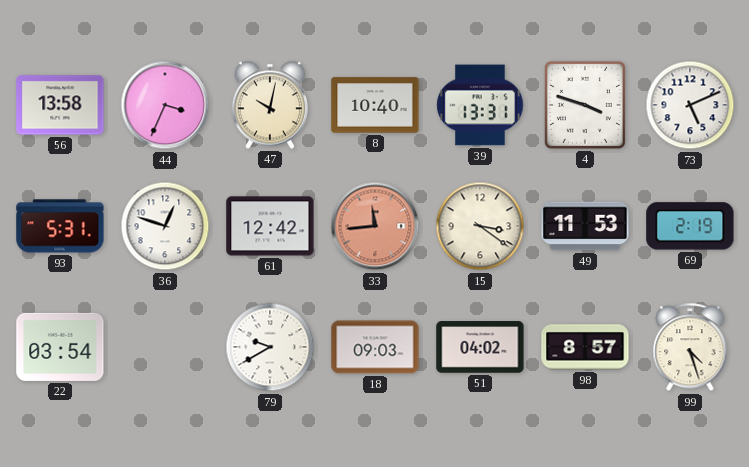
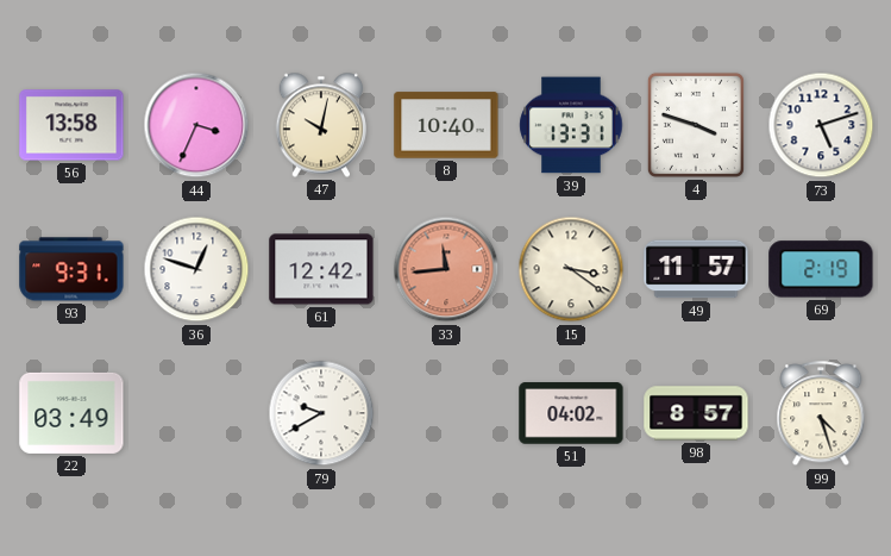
73: 5:11 -> 5:12
93: 5:31 -> 9:31
49: 11:53 -> 11:57
22: 03:54 -> 03:49
18: 09:03 -> none
